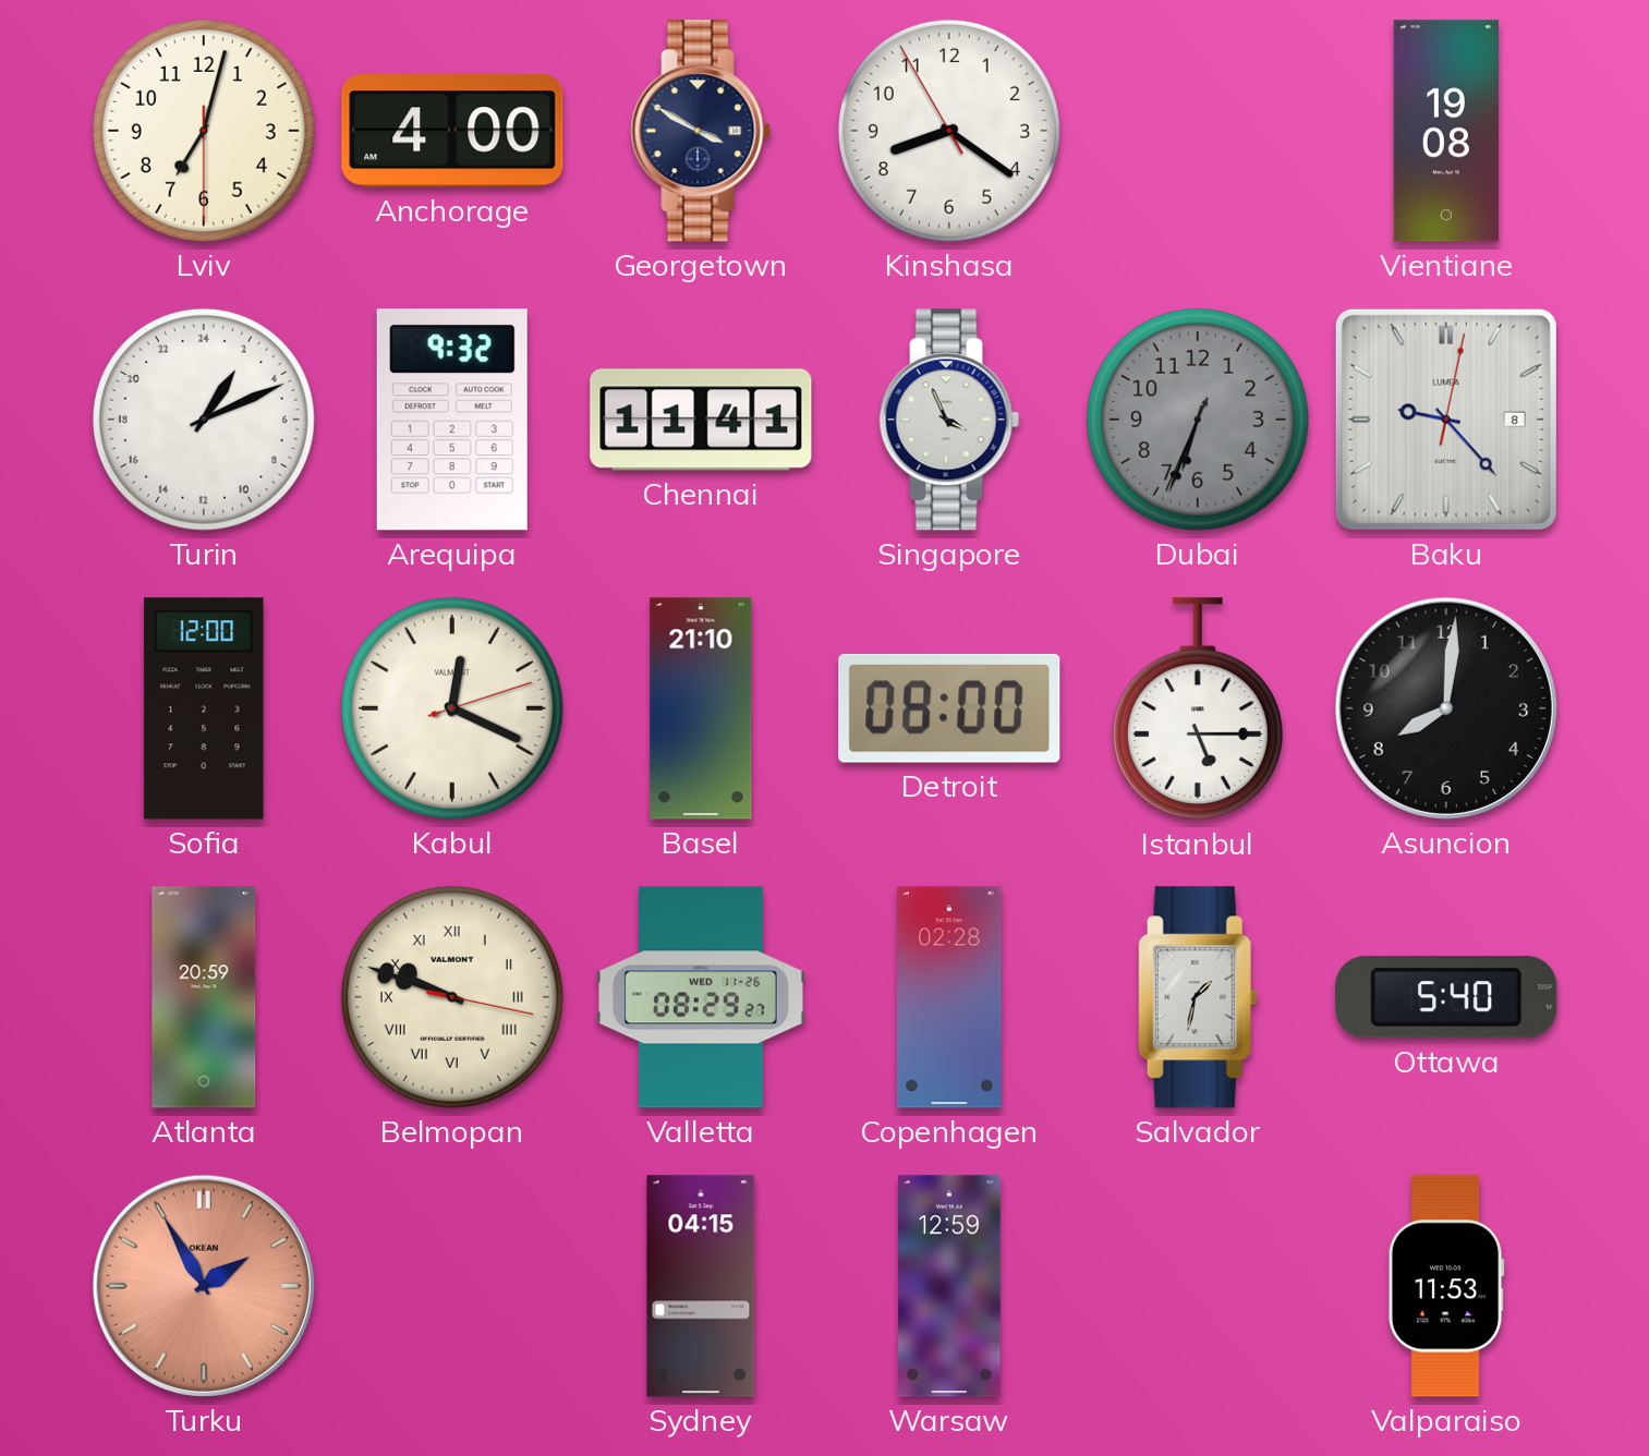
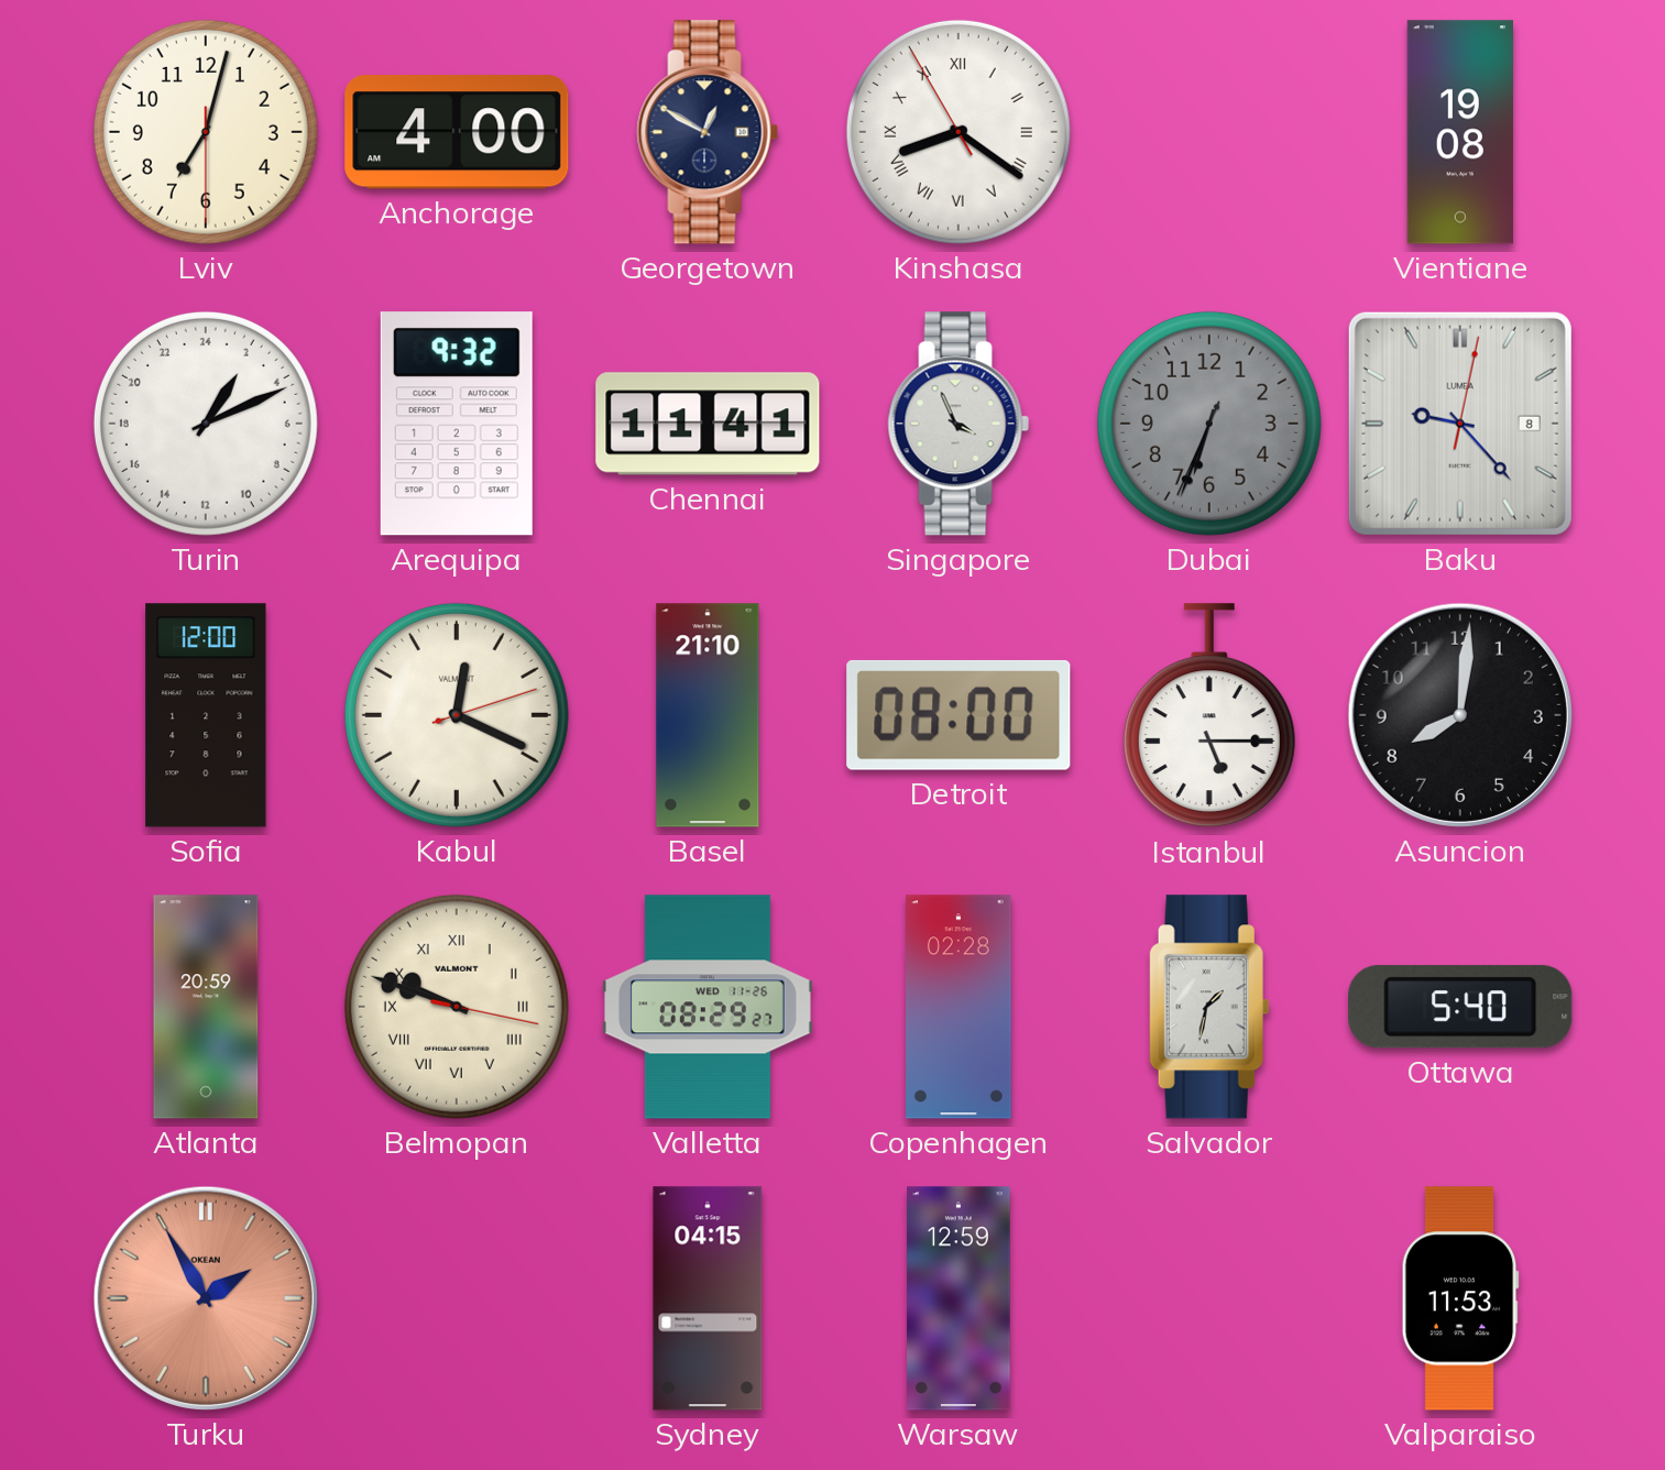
Georgetown: 3:50 -> 12:50
Kinshasa numerals: Arabic -> Roman
